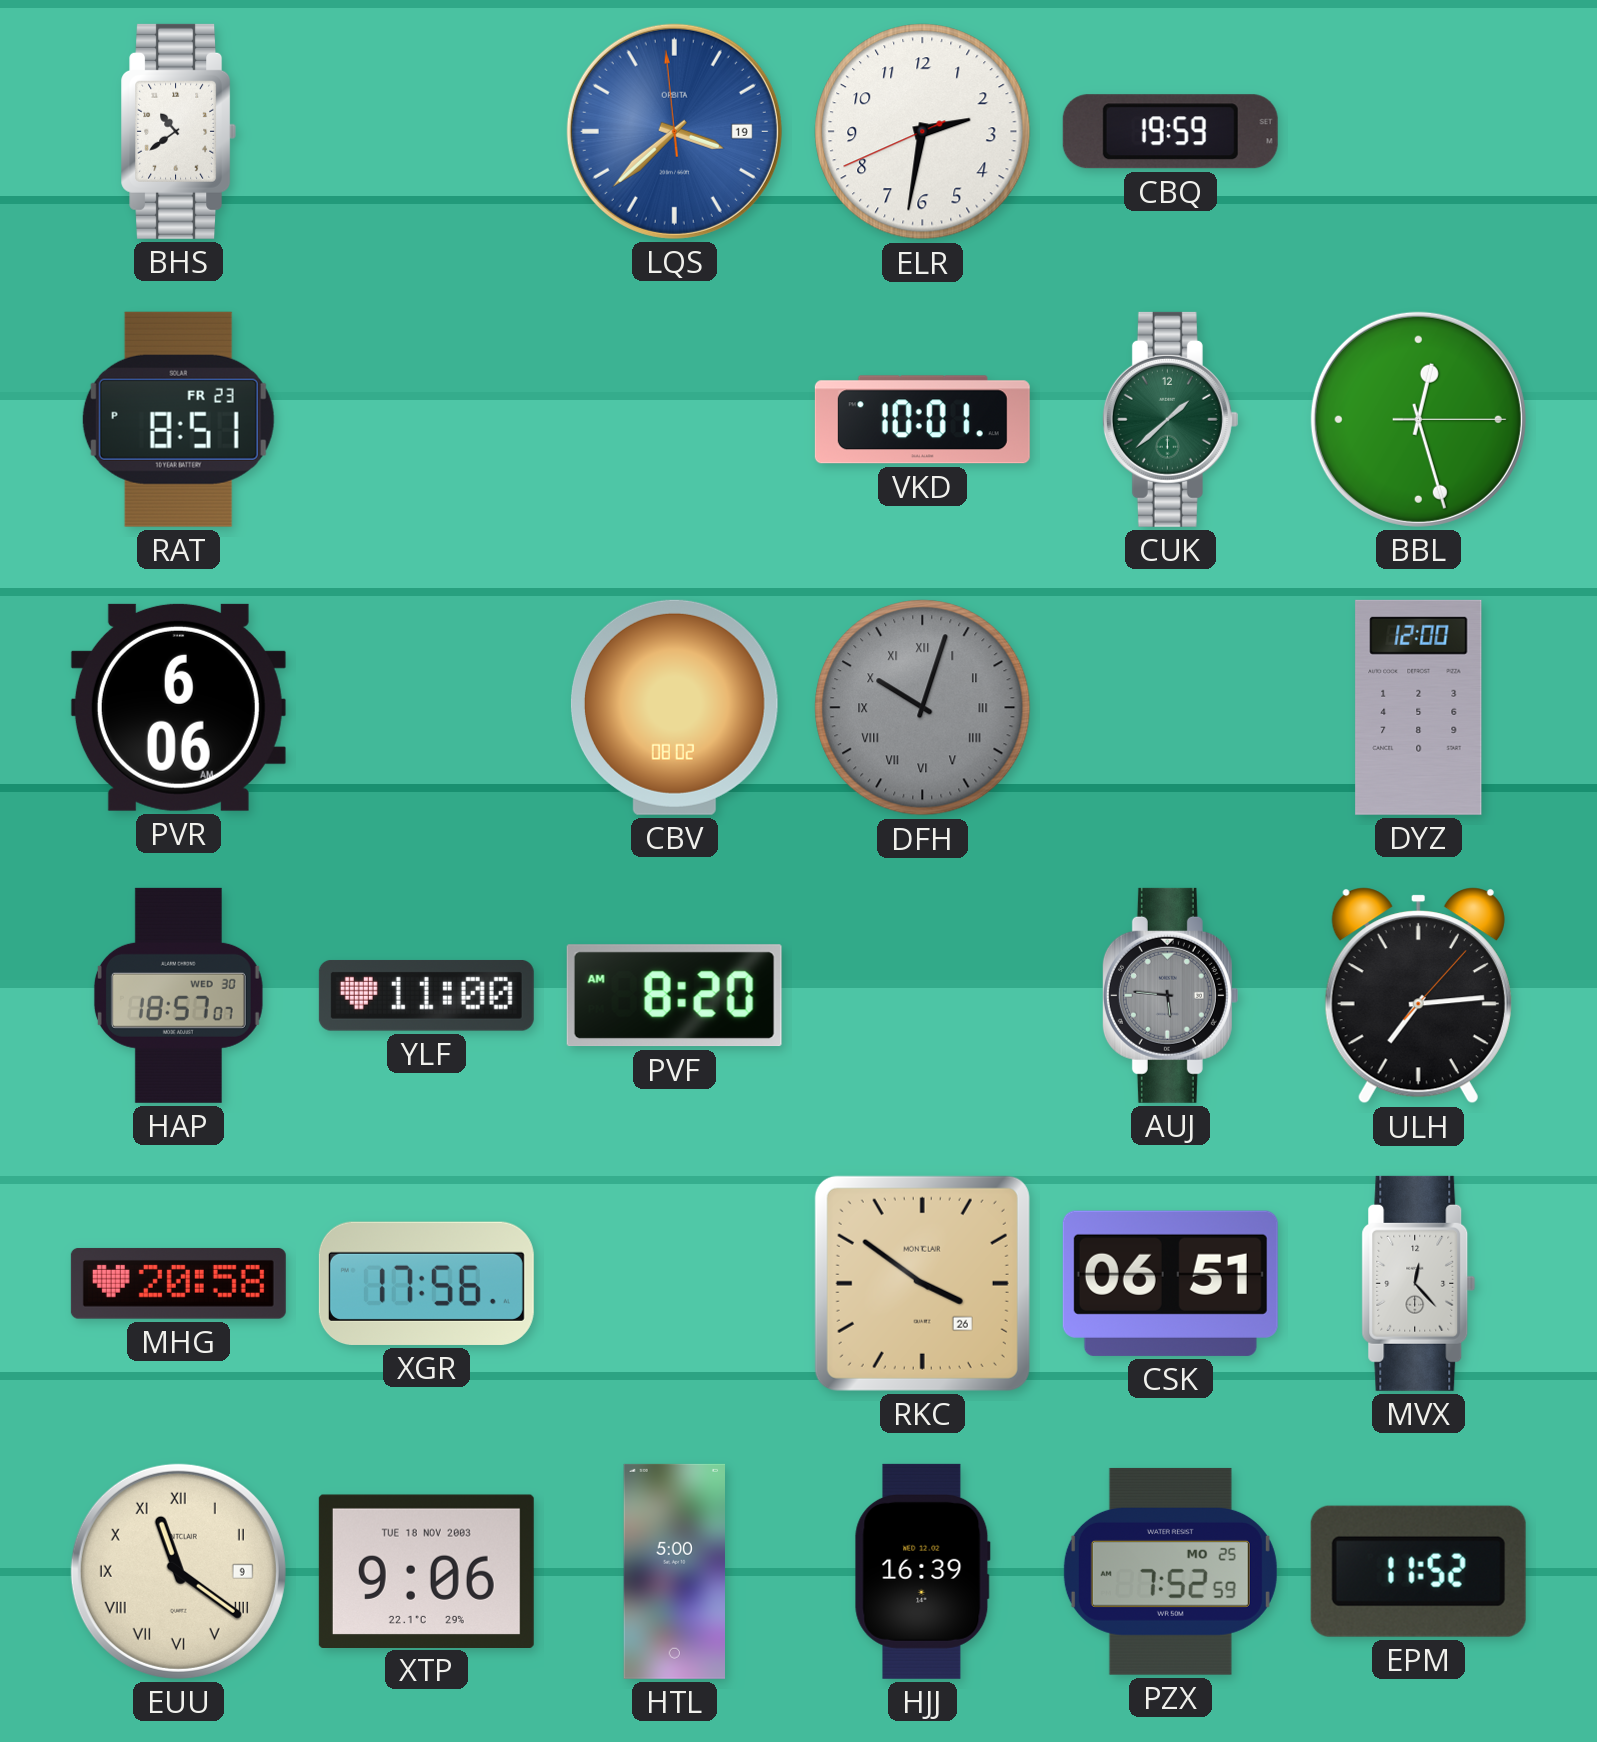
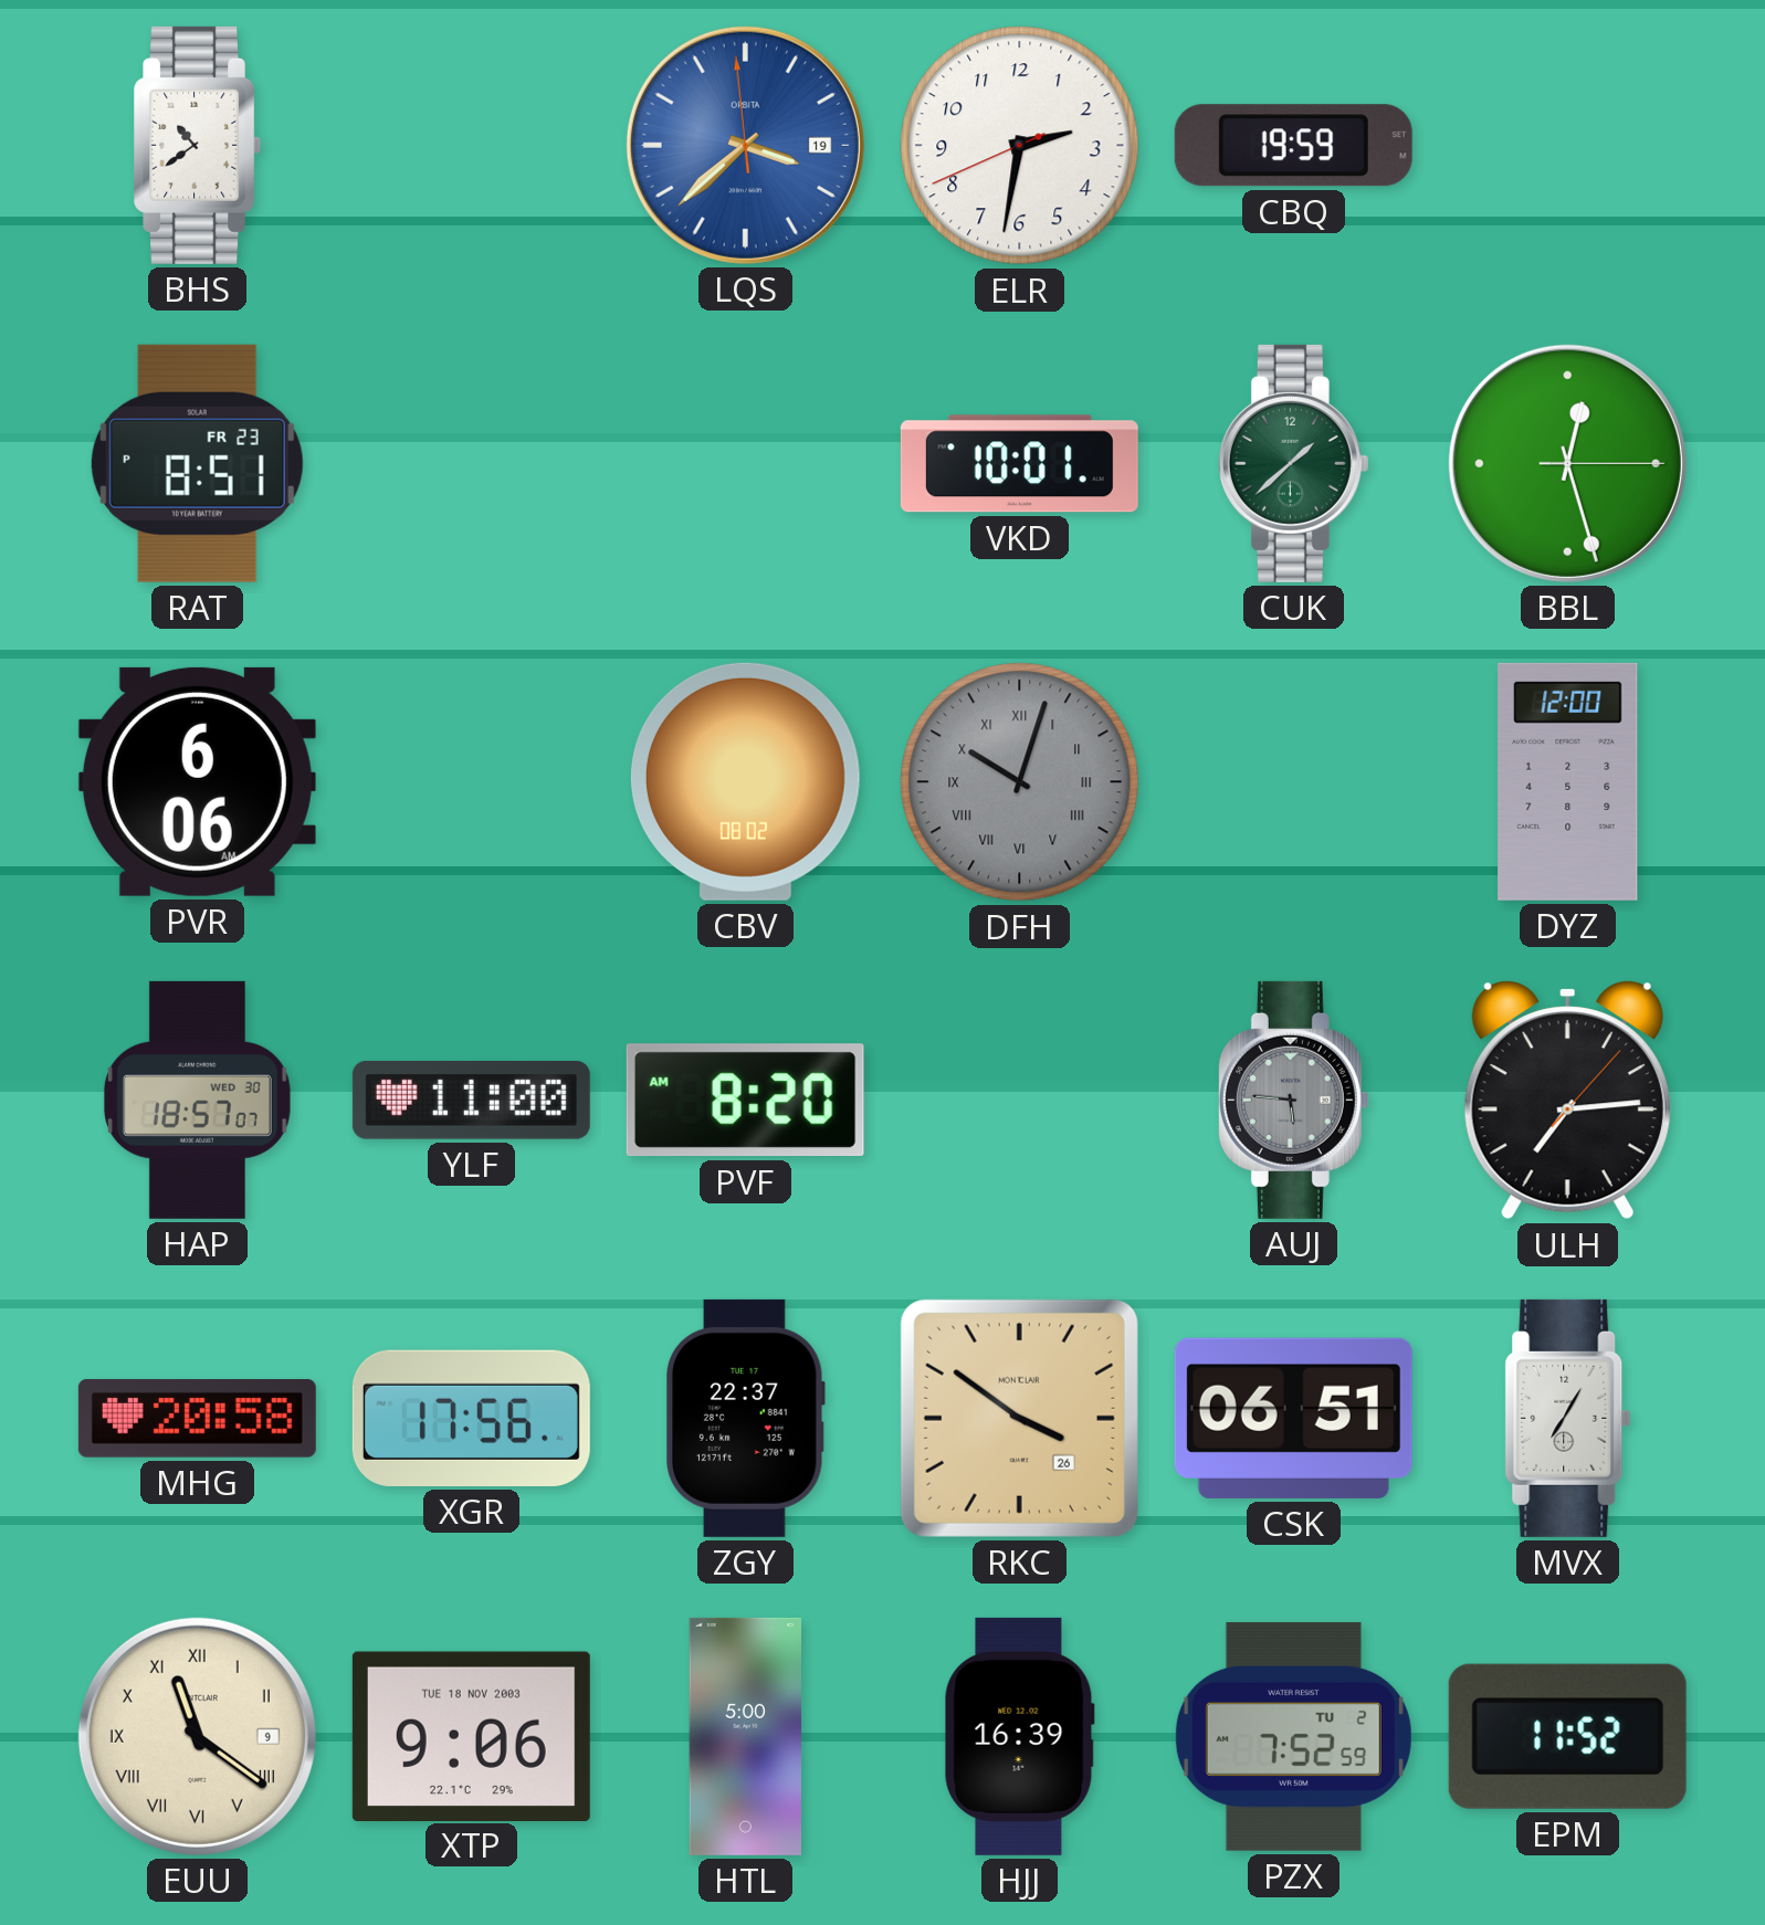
ZGY: none -> 22:37
MVX: 12:23 -> 7:05
PZX date: MO 25 -> TU 2
